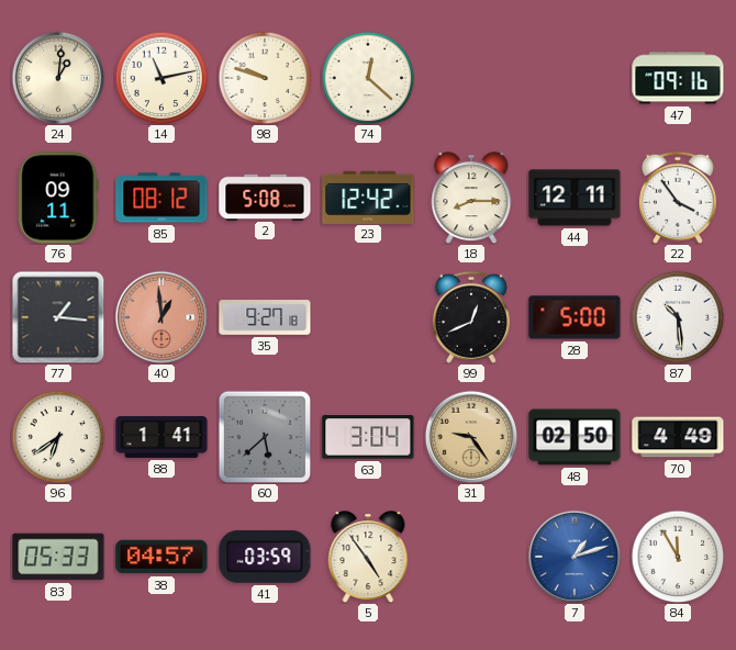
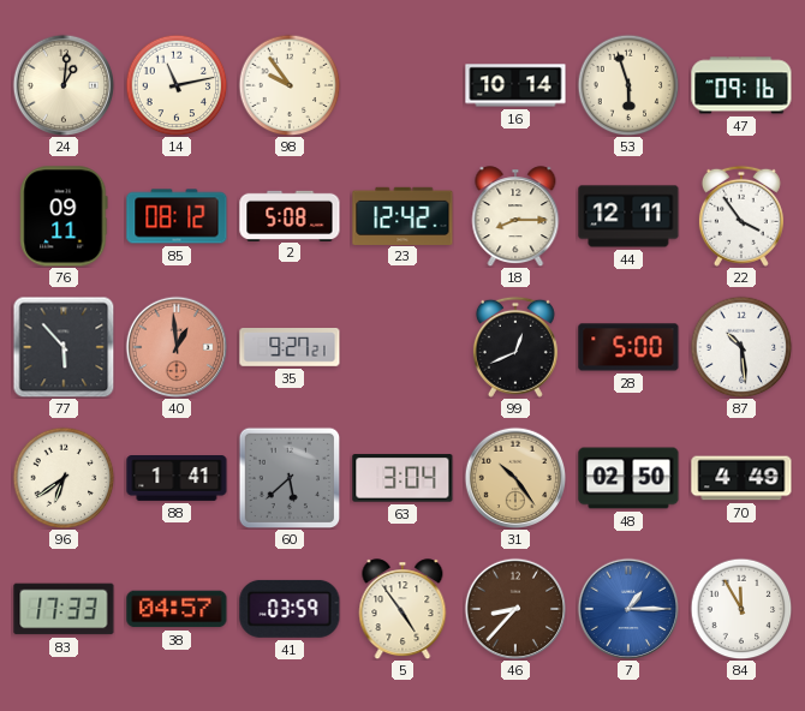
98: 9:48 -> 9:54
74: 12:22 -> none
16: none -> 10:14
53: none -> 5:57
77: 1:16 -> 5:53
35: 9:27:18 -> 9:27:21
31: 9:24 -> 10:24
83: 05:33 -> 17:33
46: none -> 8:37
7: 1:12 -> 1:15
